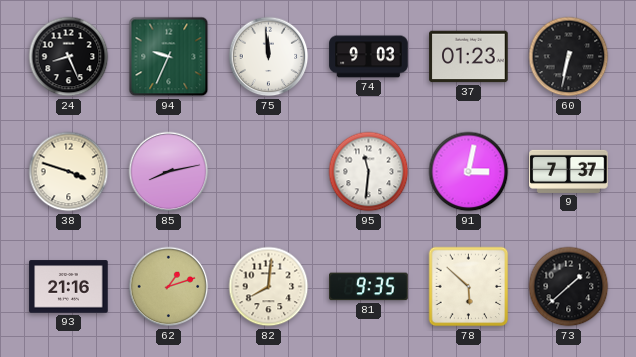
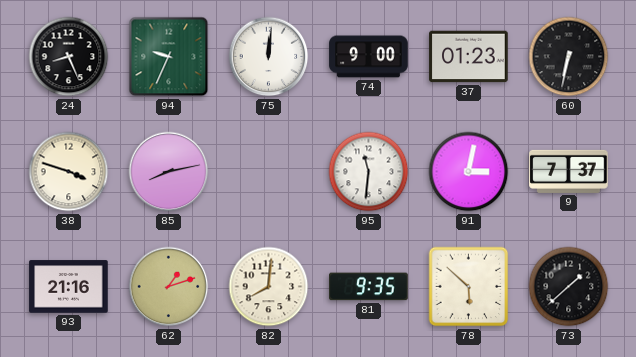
75: 11:59 -> 12:01
74: 9:03 -> 9:00
